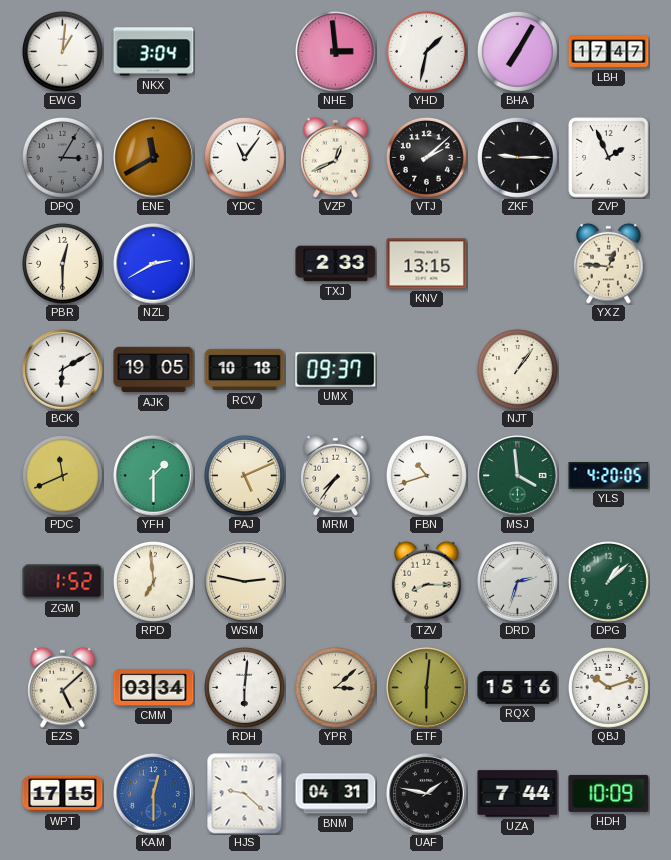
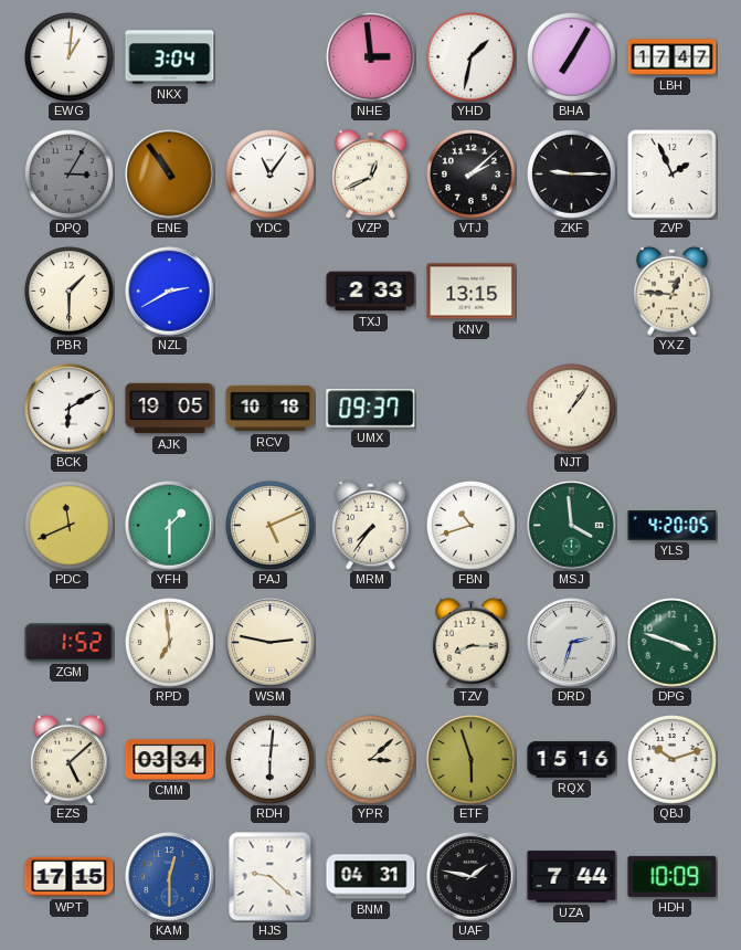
ENE: 11:40 -> 10:54
PBR: 12:30 -> 1:30
DPG: 1:08 -> 3:48
ETF: 6:01 -> 5:57
